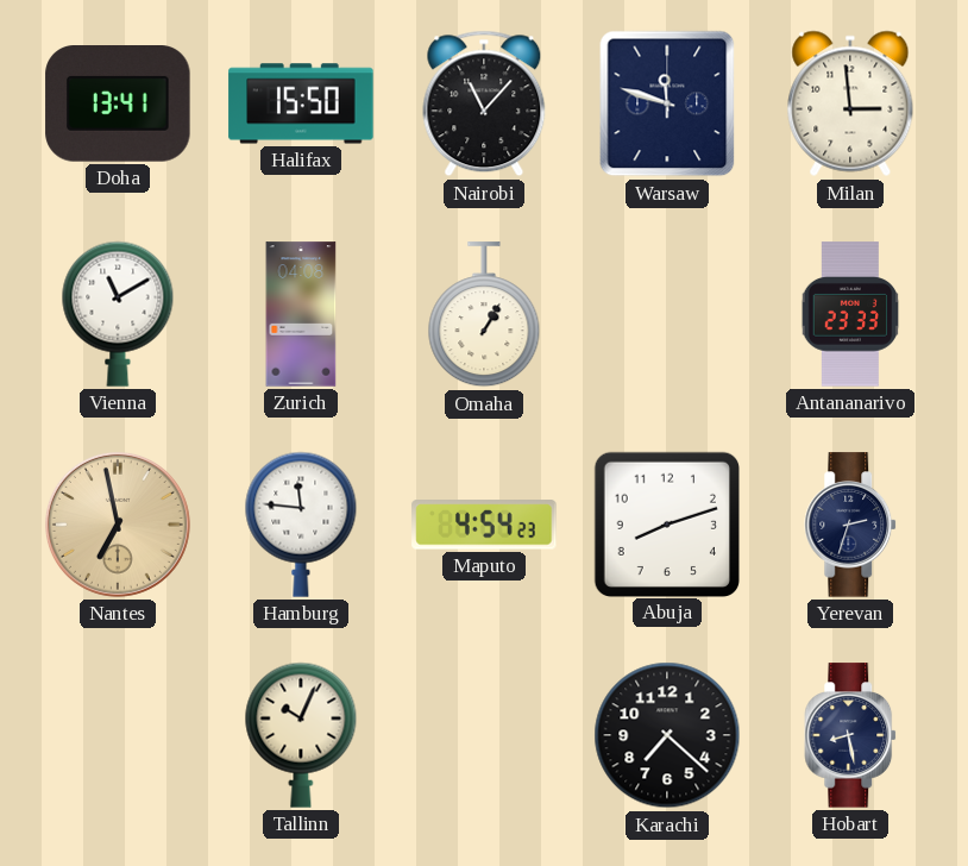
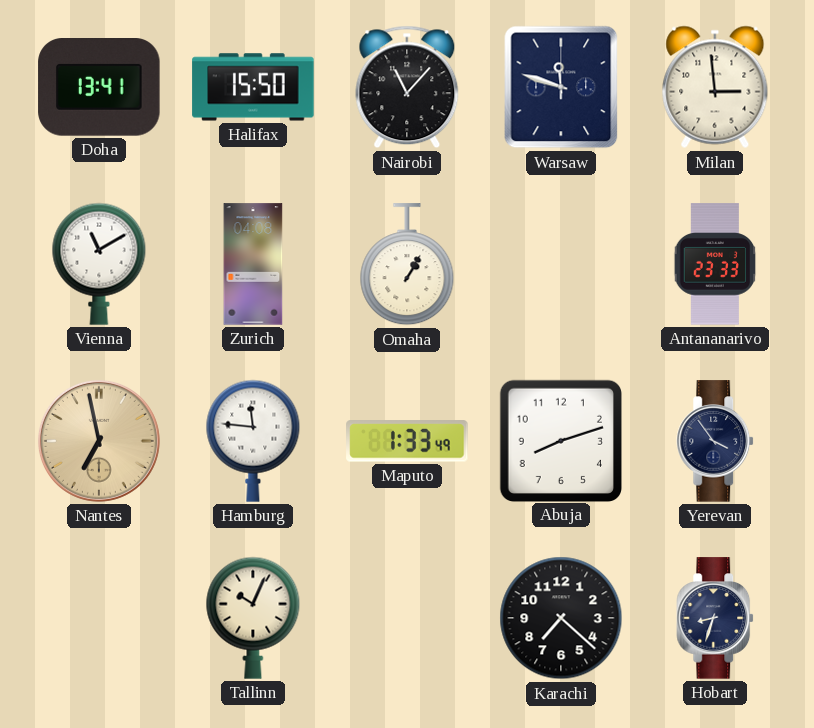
Maputo: 4:54 -> 1:33
Yerevan: 2:33 -> 3:54
Hobart: 8:28 -> 8:33
